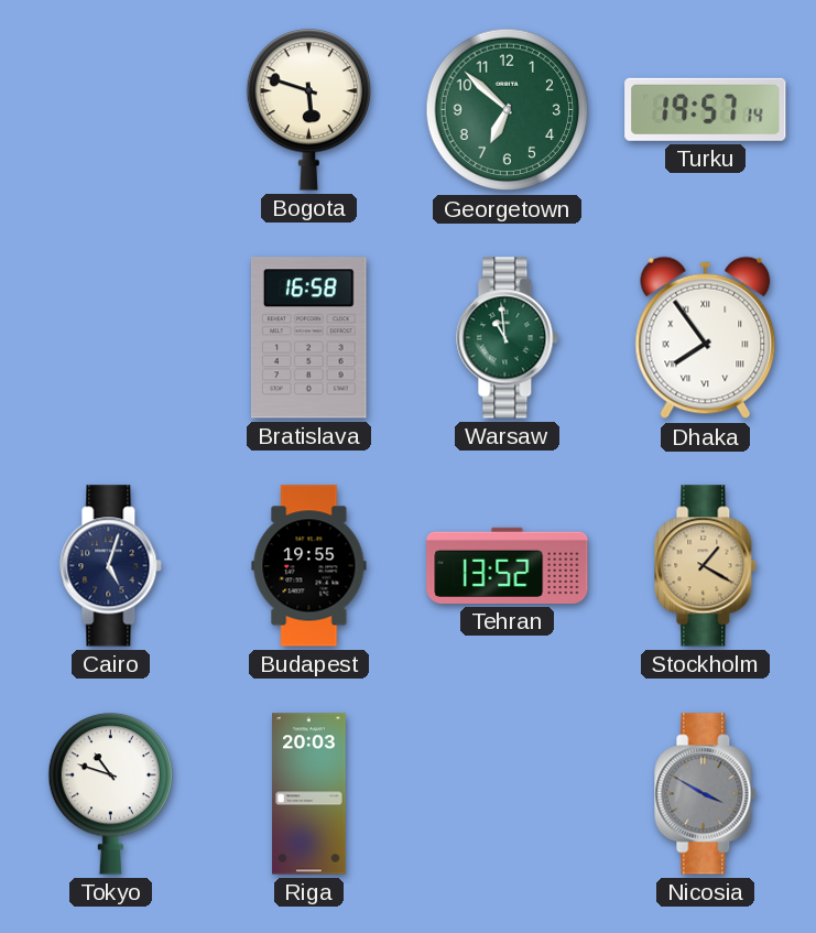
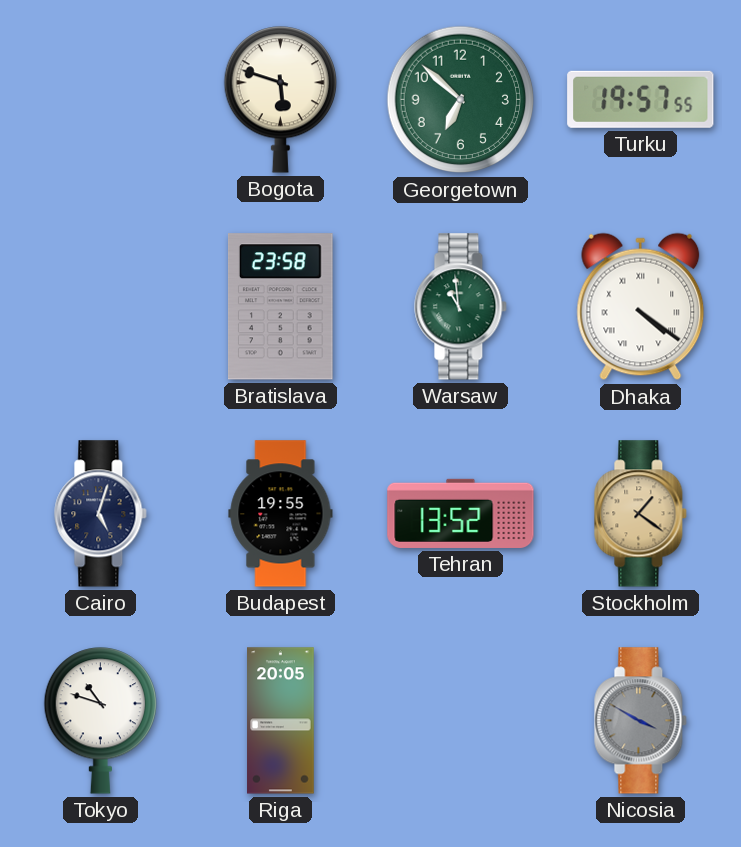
Turku: 19:57:14 -> 19:57:55
Bratislava: 16:58 -> 23:58
Dhaka: 7:54 -> 4:21
Stockholm: 1:20 -> 1:21
Riga: 20:03 -> 20:05
